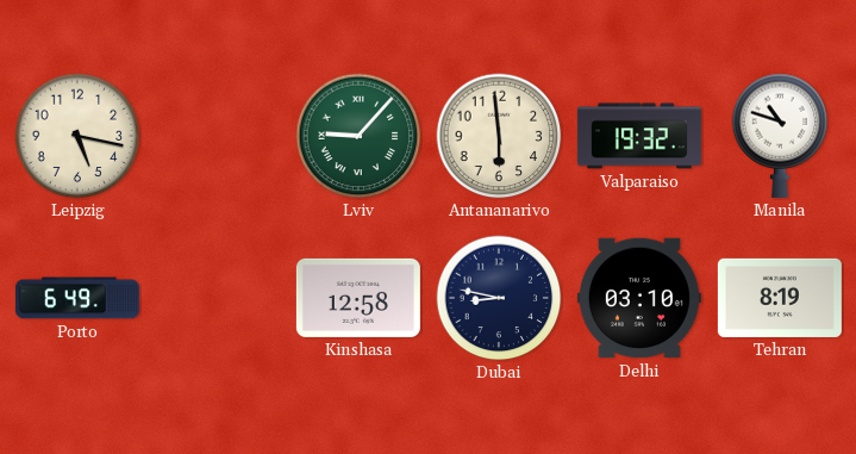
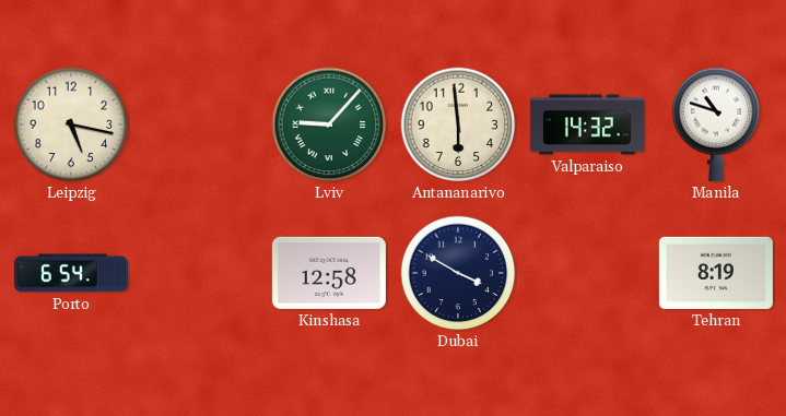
Valparaiso: 19:32 -> 14:32
Porto: 6:49 -> 6:54
Dubai: 8:47 -> 3:50
Delhi: 03:10 -> none
